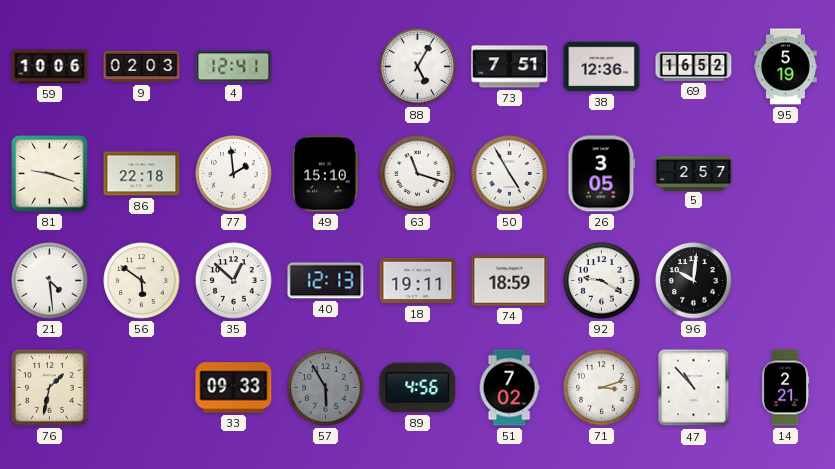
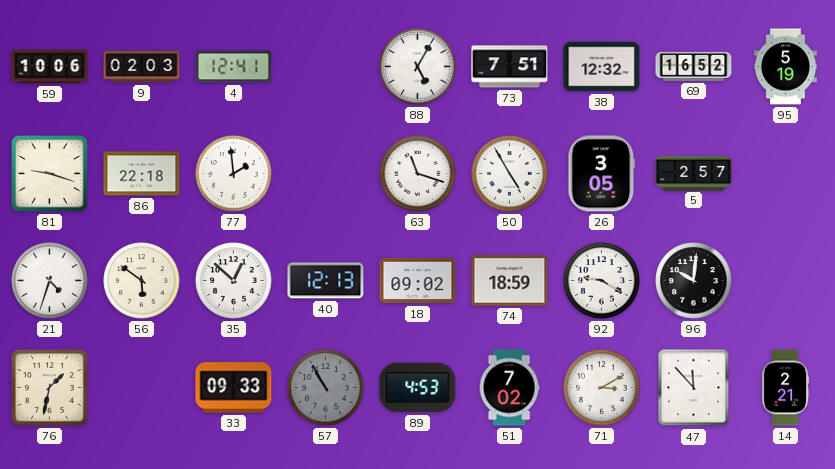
38: 12:36 -> 12:32
49: 15:10 -> none
21: 4:29 -> 4:33
18: 19:11 -> 09:02
57: 5:55 -> 10:55
89: 4:56 -> 4:53
71: 3:12 -> 3:10
47: 10:53 -> 11:53
